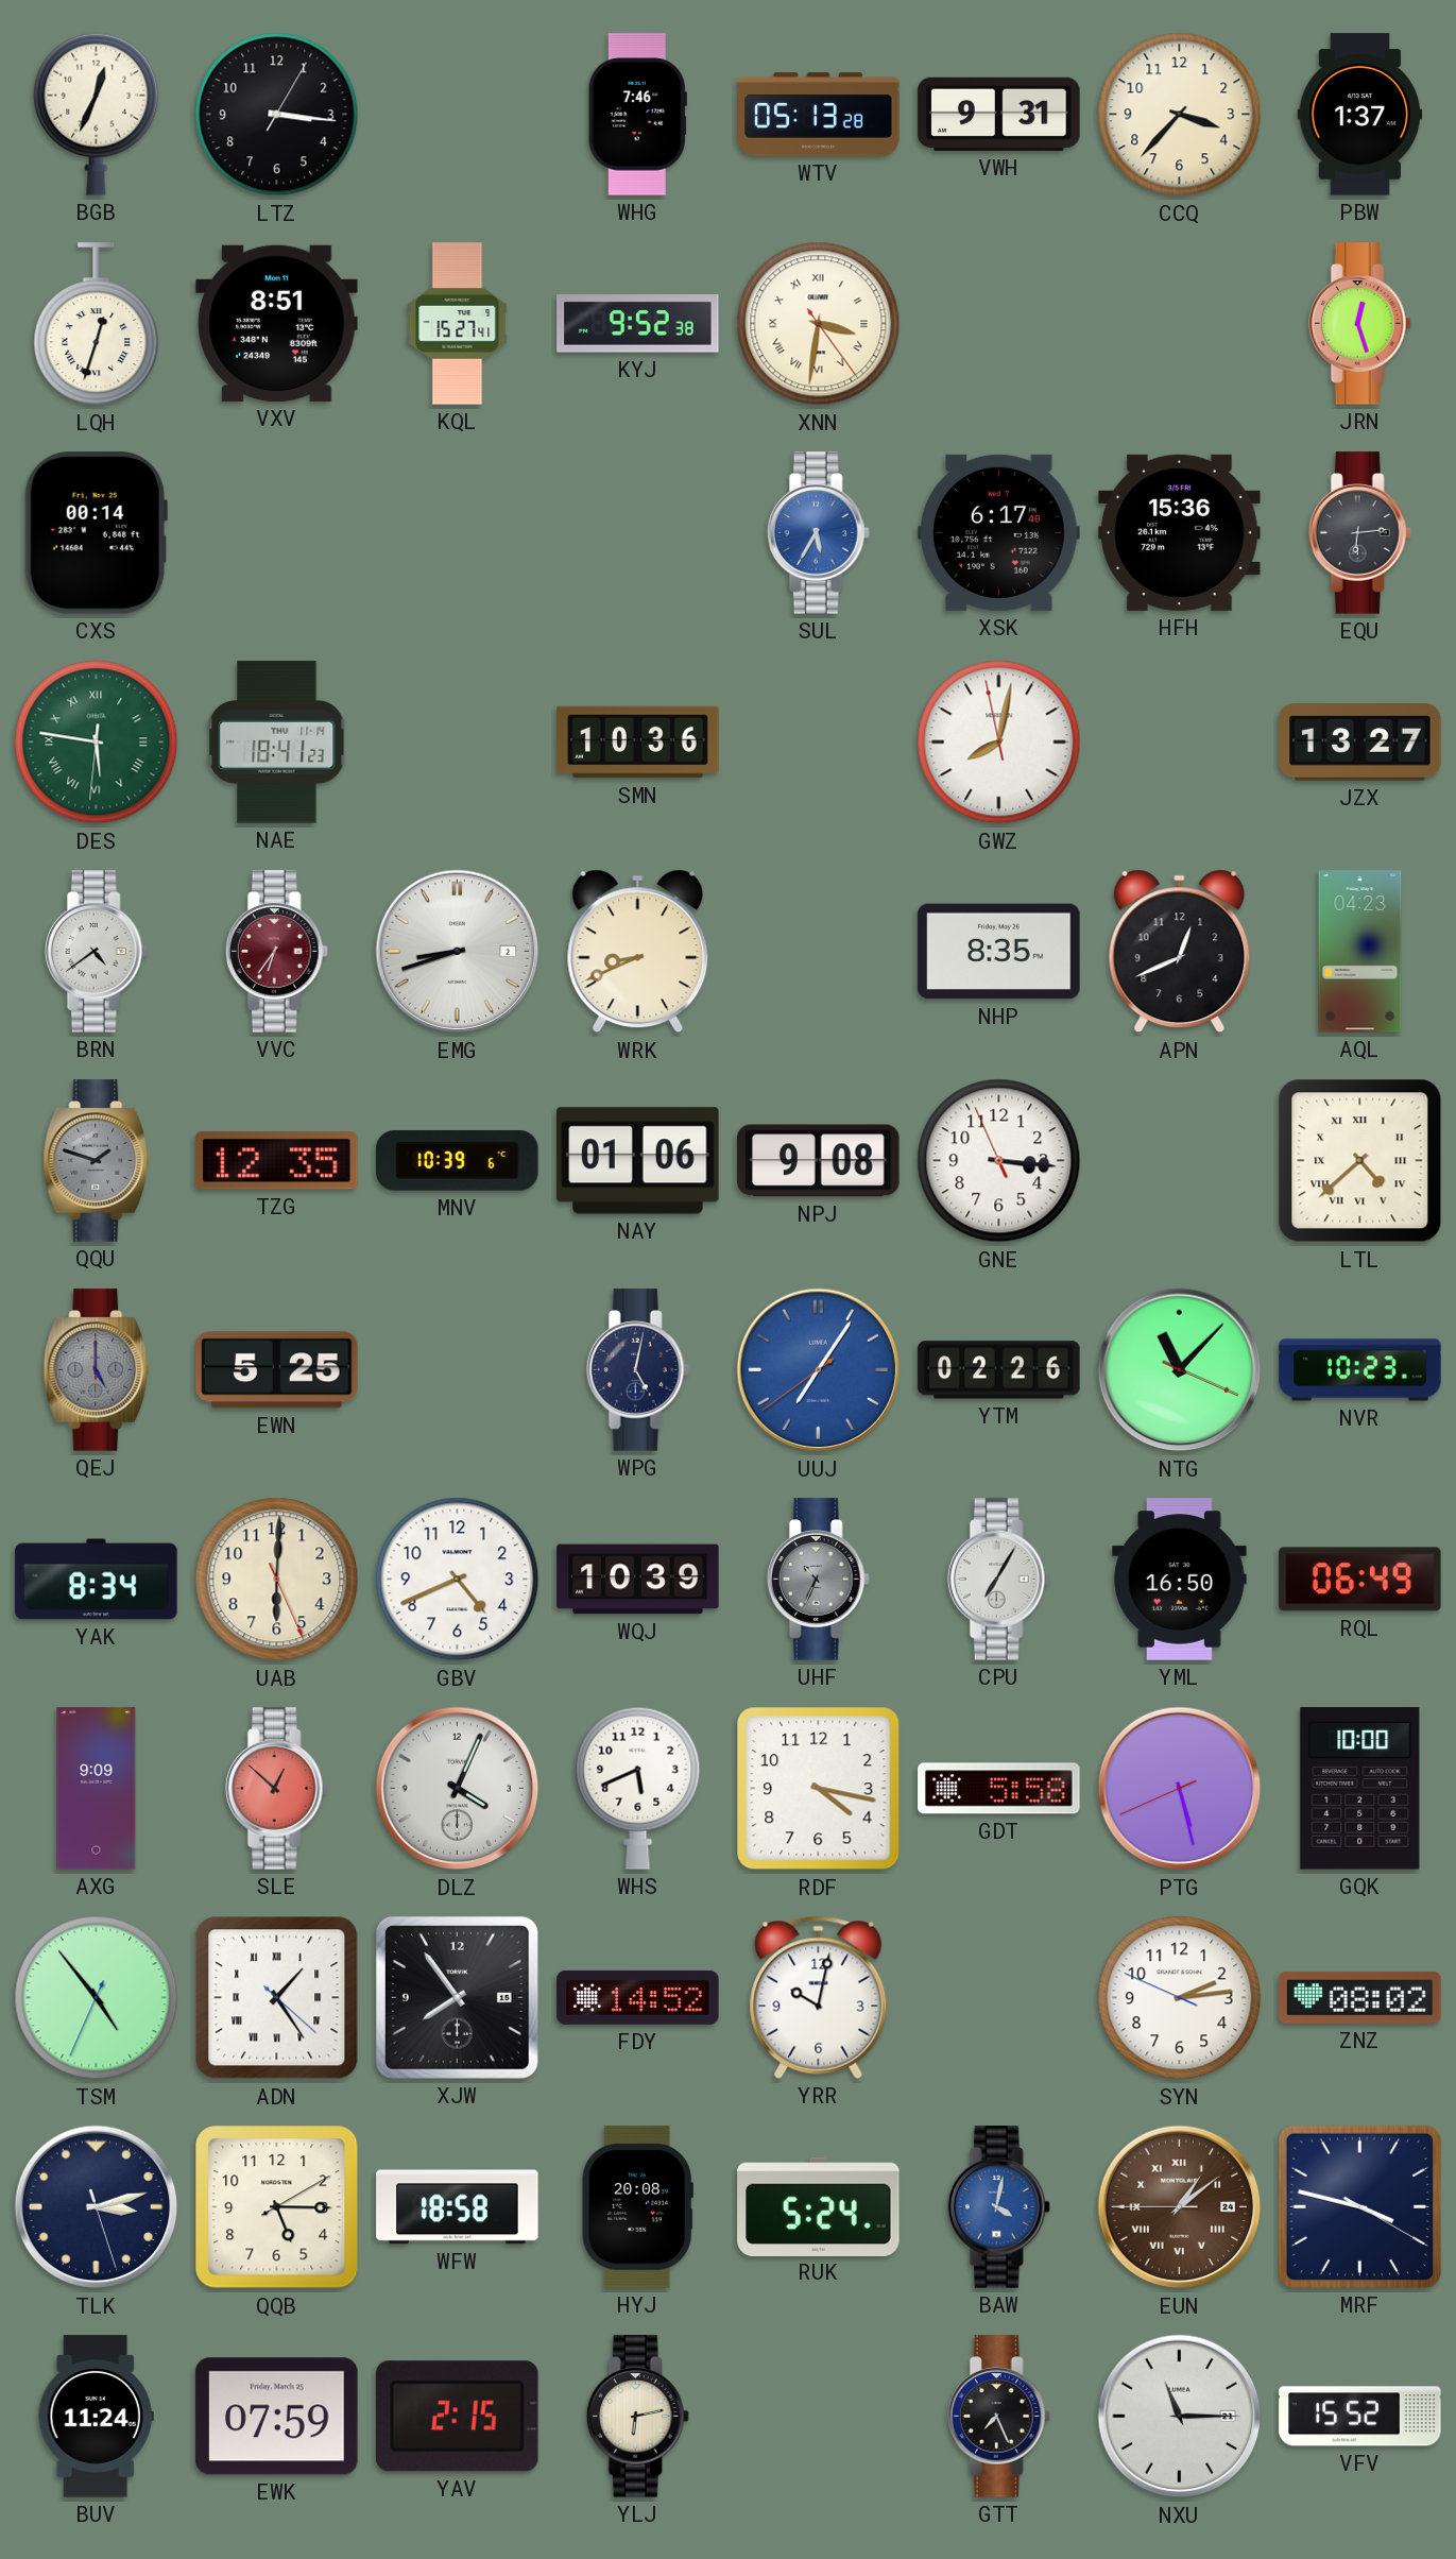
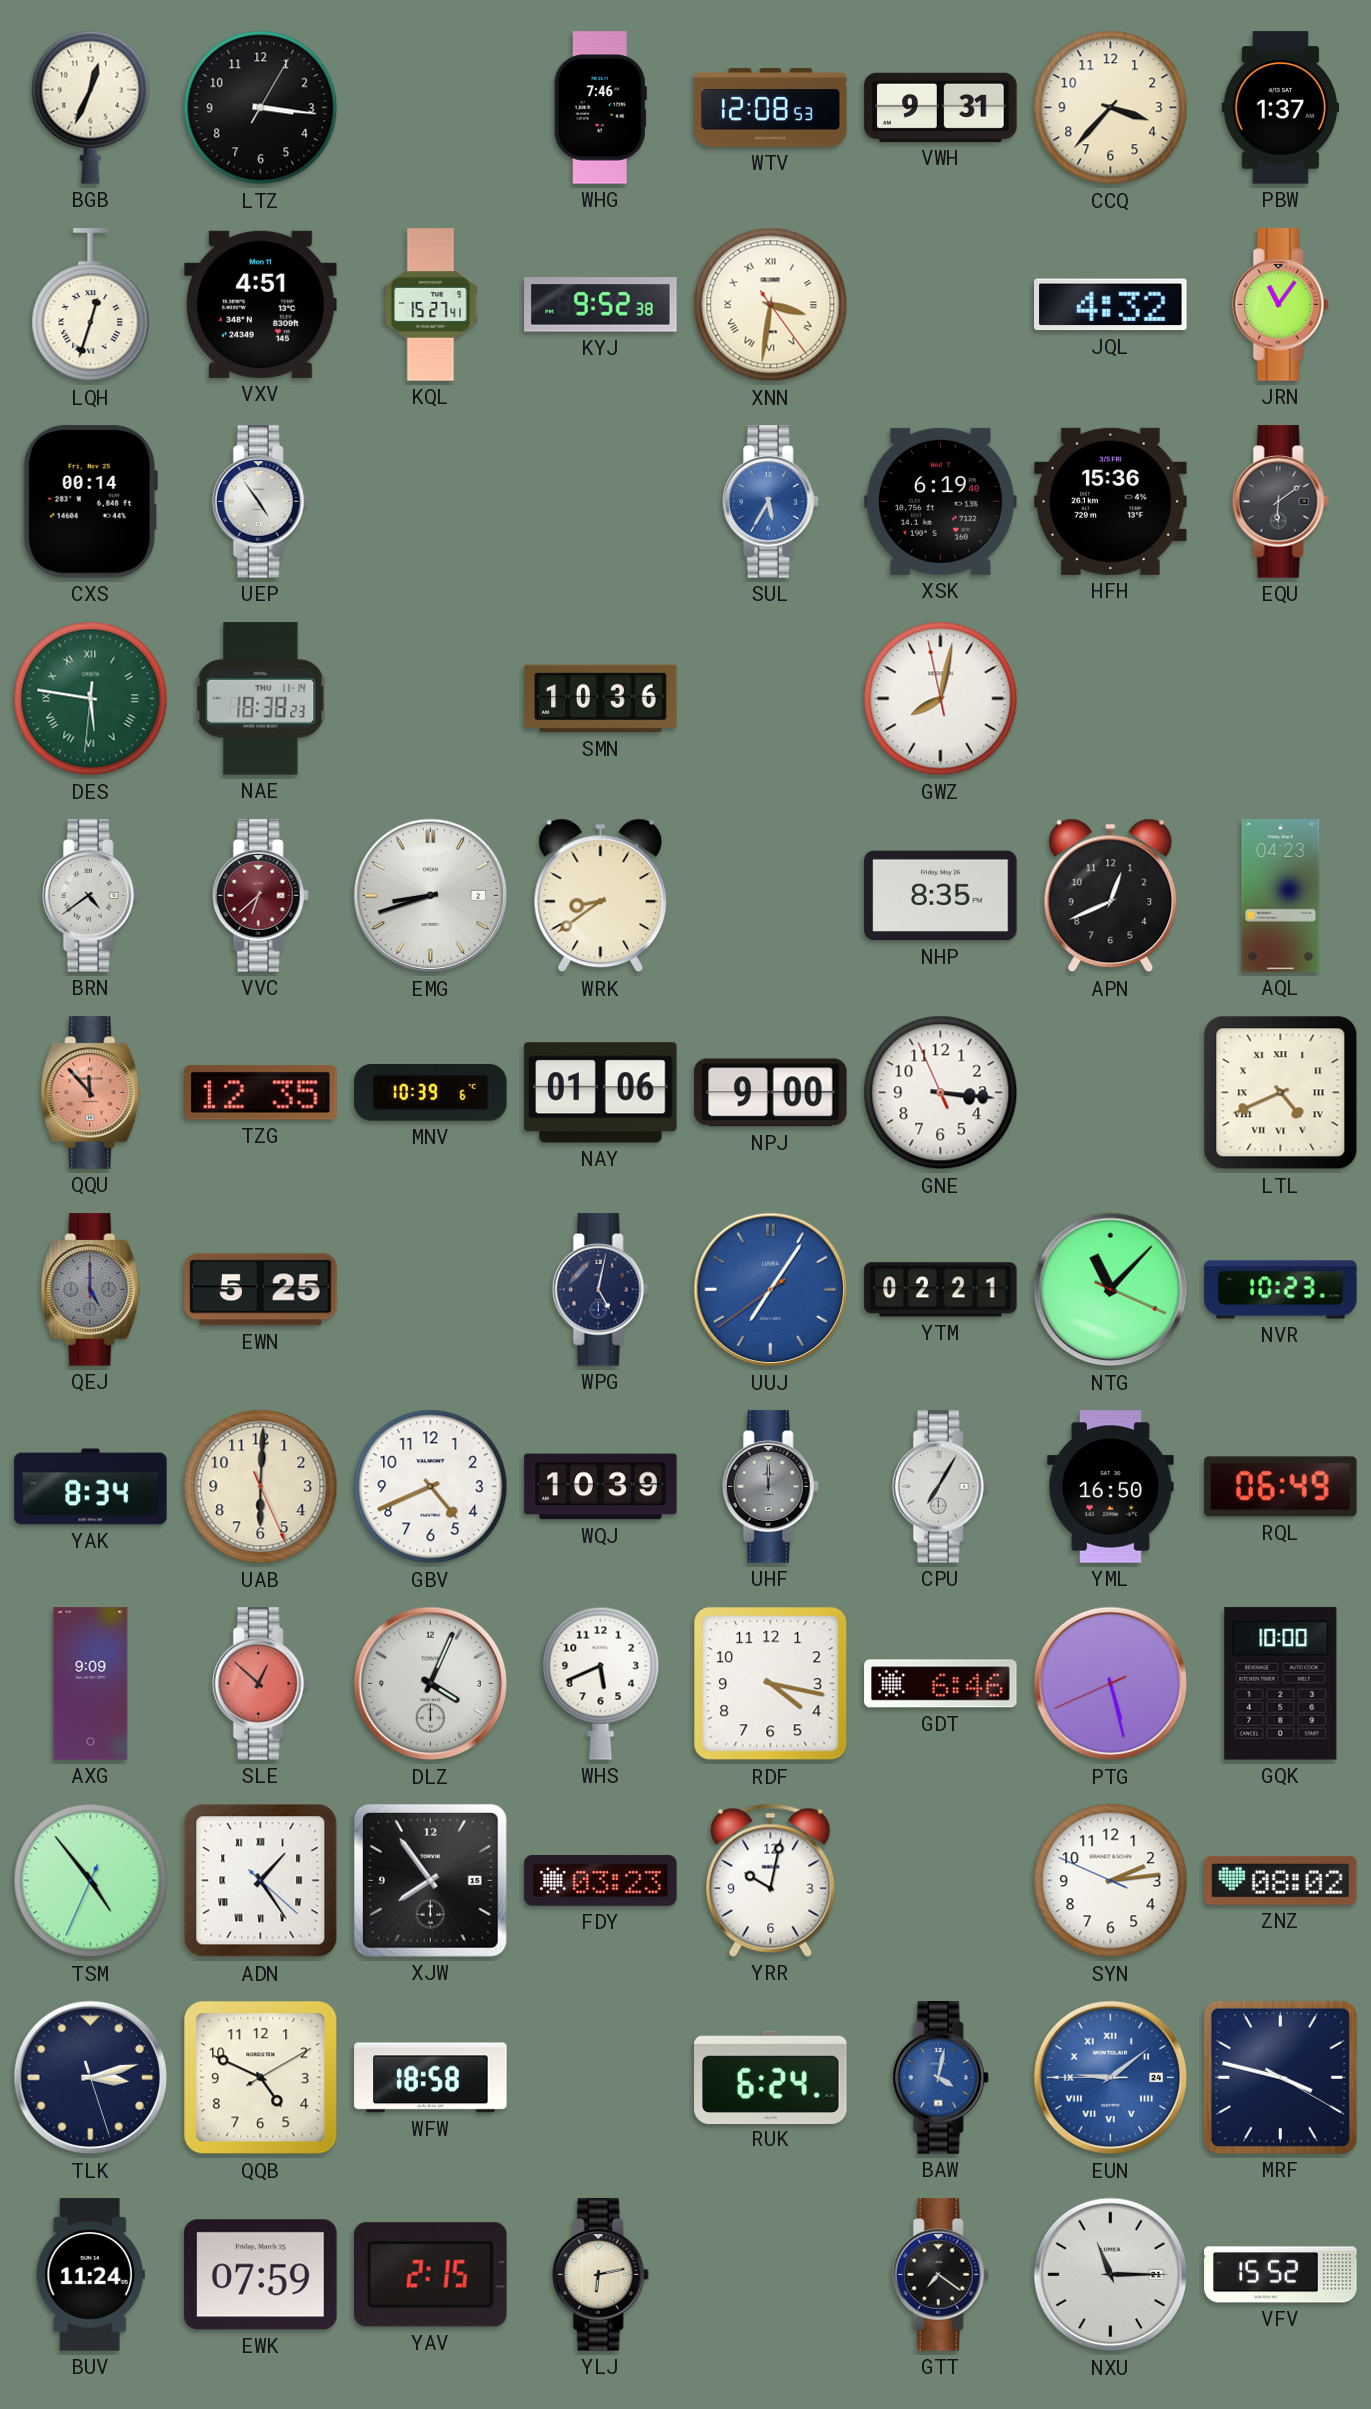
WTV: 05:13 -> 12:08
VXV: 8:51 -> 4:51
JQL: none -> 4:32
JRN: 12:27 -> 11:06
UEP: none -> 4:54
XSK: 6:17 -> 6:19
EQU: 6:14 -> 6:09
NAE: 18:41 -> 18:38
JZX: 13:27 -> none
VVC: 6:36 -> 6:38
WRK: 8:41 -> 8:39
QQU: 1:48 -> 11:53
QQU dial: grey -> salmon
NPJ: 9:08 -> 9:00
LTL: 4:38 -> 4:41
YTM: 02:26 -> 02:21
UHF: 10:34 -> 12:00
GDT: 5:58 -> 6:46
FDY: 14:52 -> 03:23
QQB: 5:15 -> 4:49
HYJ: 20:08 -> none
RUK: 5:24 -> 6:24
EUN: 1:08 -> 9:08
EUN dial: brown -> blue
GTT: 7:26 -> 7:21
